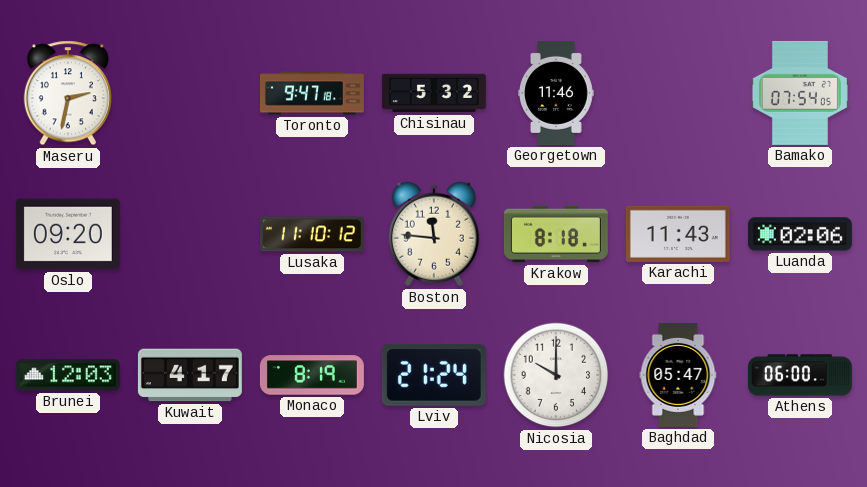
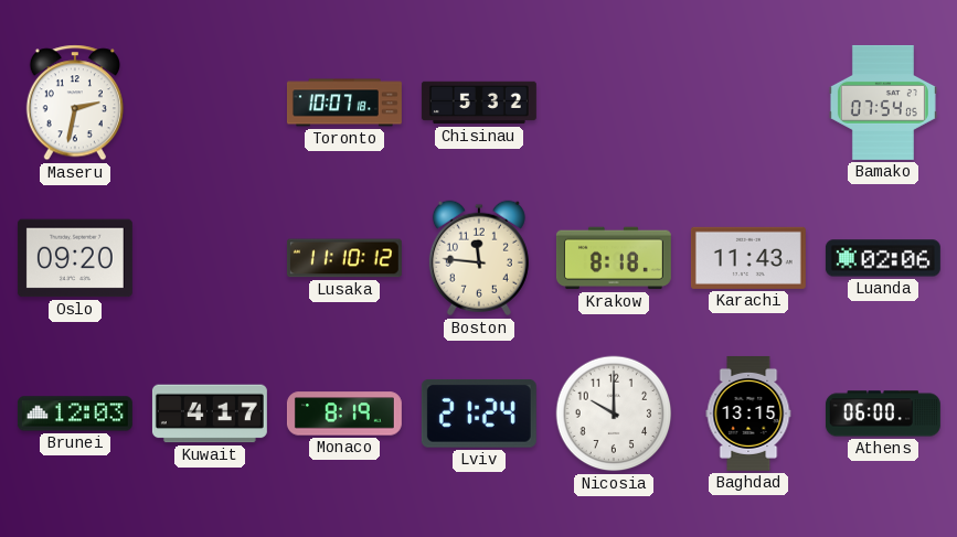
Toronto: 9:47 -> 10:07
Georgetown: 11:46 -> none
Baghdad: 05:47 -> 13:15
